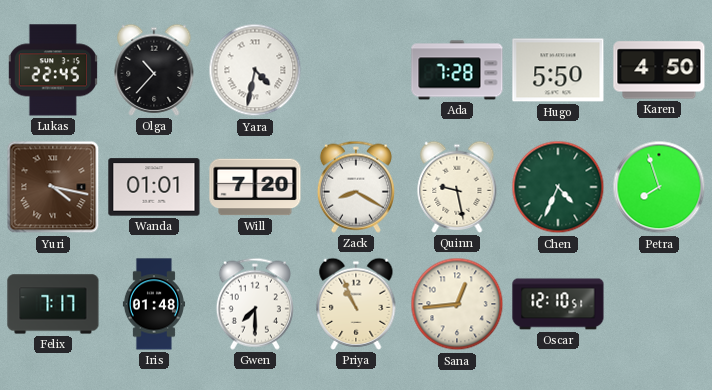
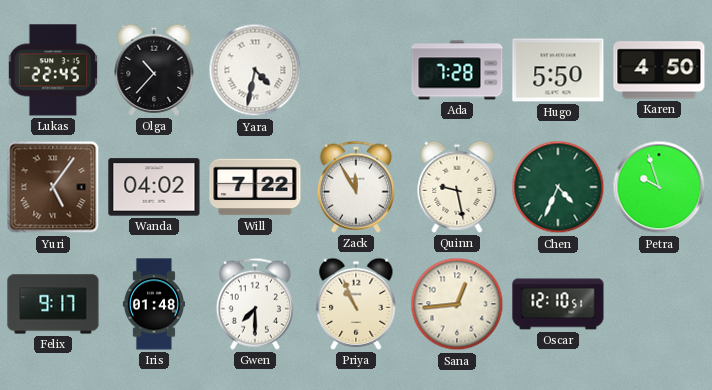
Yuri: 4:17 -> 5:06
Wanda: 01:01 -> 04:02
Will: 7:20 -> 7:22
Zack: 8:20 -> 11:55
Petra: 7:57 -> 9:57
Felix: 7:17 -> 9:17
